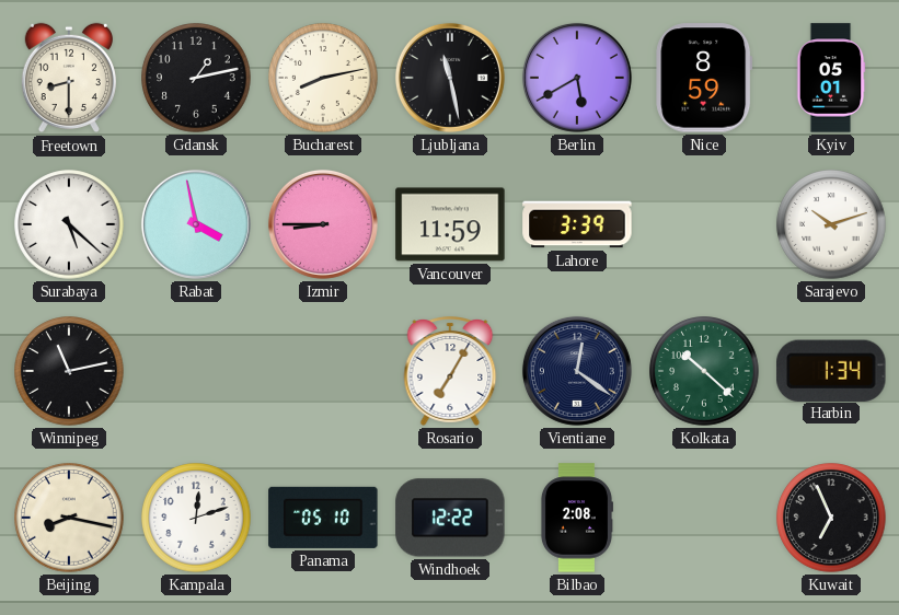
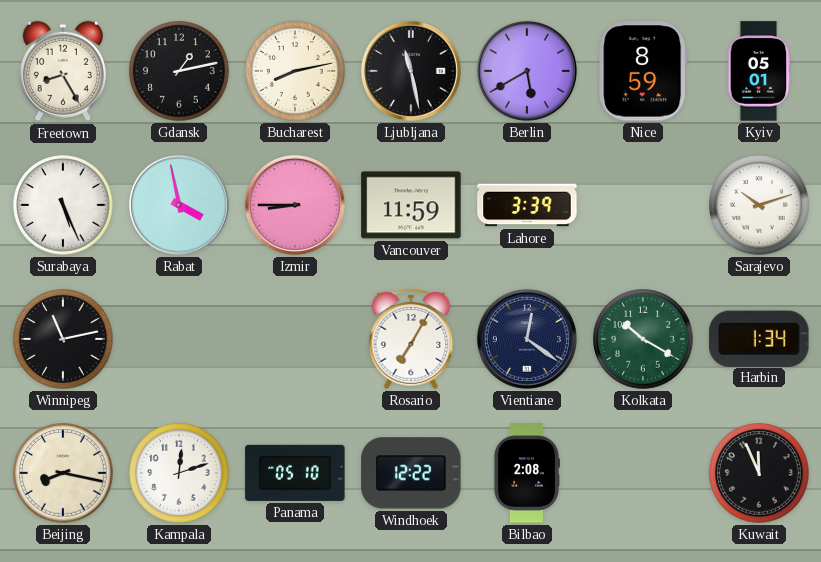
Freetown: 8:30 -> 8:25
Surabaya: 5:22 -> 5:26
Kolkata: 10:22 -> 10:20
Kuwait: 6:56 -> 11:56
